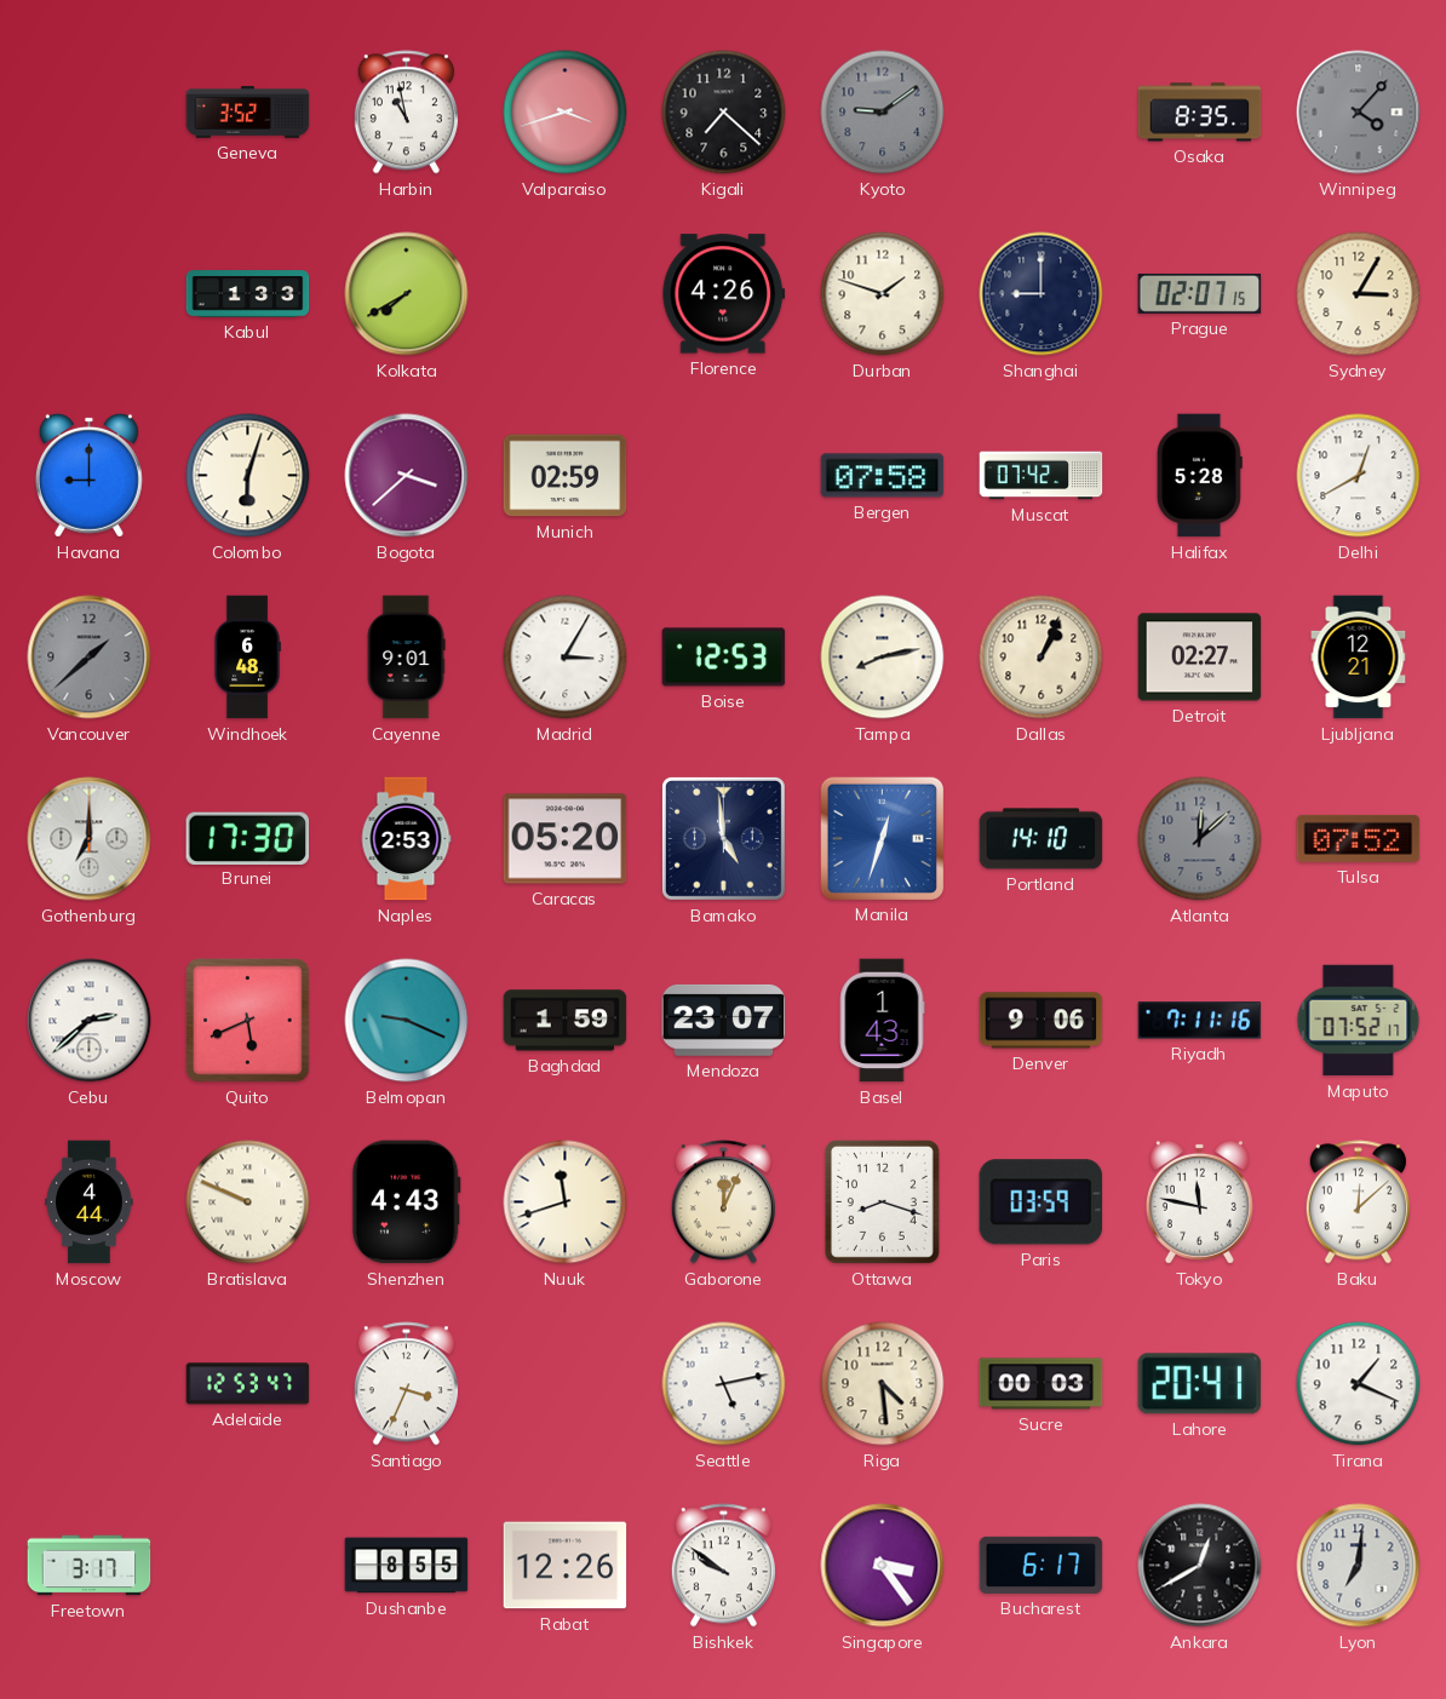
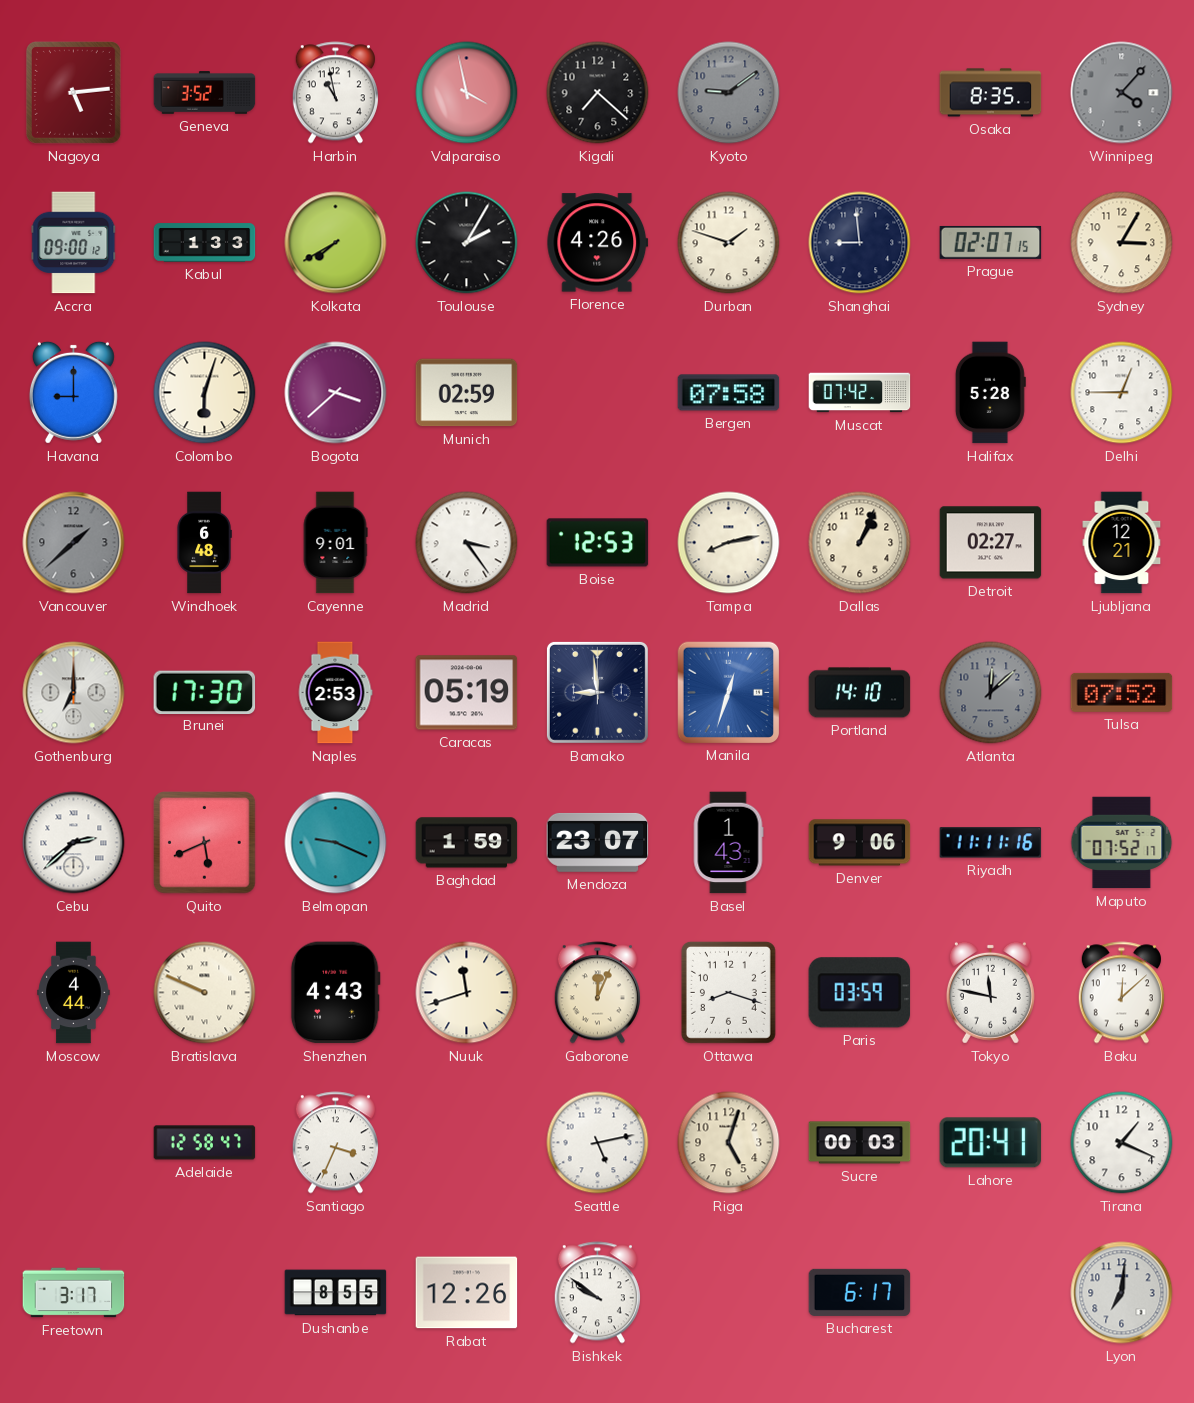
Nagoya: none -> 5:14
Valparaiso: 3:42 -> 3:58
Accra: none -> 09:00
Toulouse: none -> 2:05
Shanghai: 9:00 -> 8:59
Delhi: 12:40 -> 12:45
Madrid: 3:05 -> 3:24
Caracas: 05:20 -> 05:19
Bamako: 4:59 -> 8:59
Riyadh: 7:11 -> 11:11
Adelaide: 12:53 -> 12:58
Riga: 4:29 -> 5:03
Singapore: 3:24 -> none
Ankara: 12:40 -> none
